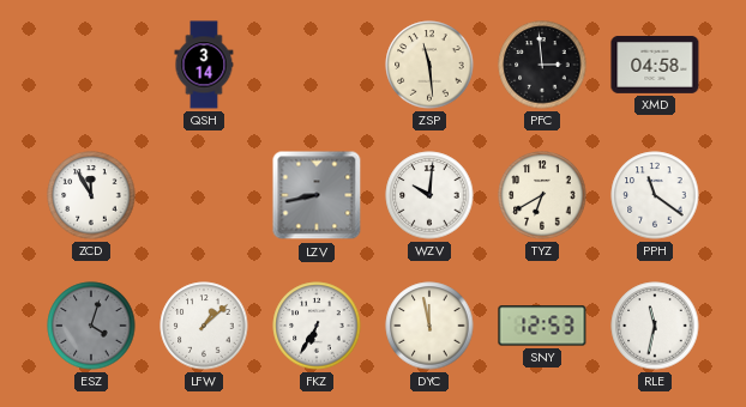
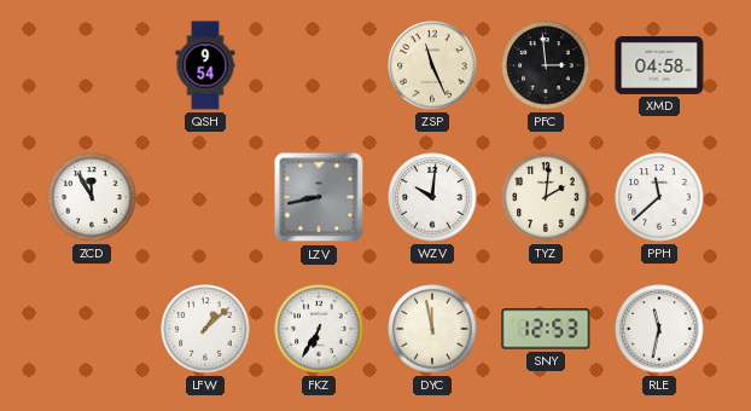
QSH: 3:14 -> 9:54
ZSP: 11:29 -> 11:26
TYZ: 6:40 -> 2:01
PPH: 11:21 -> 11:38
ESZ: 4:03 -> none
